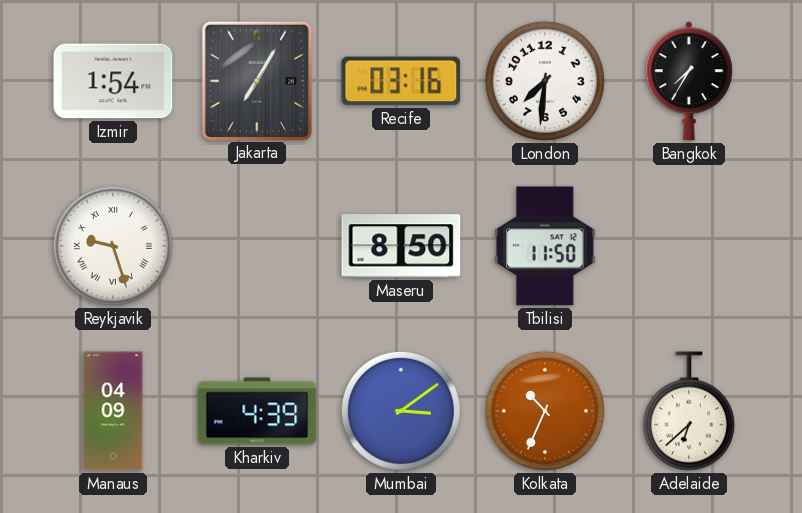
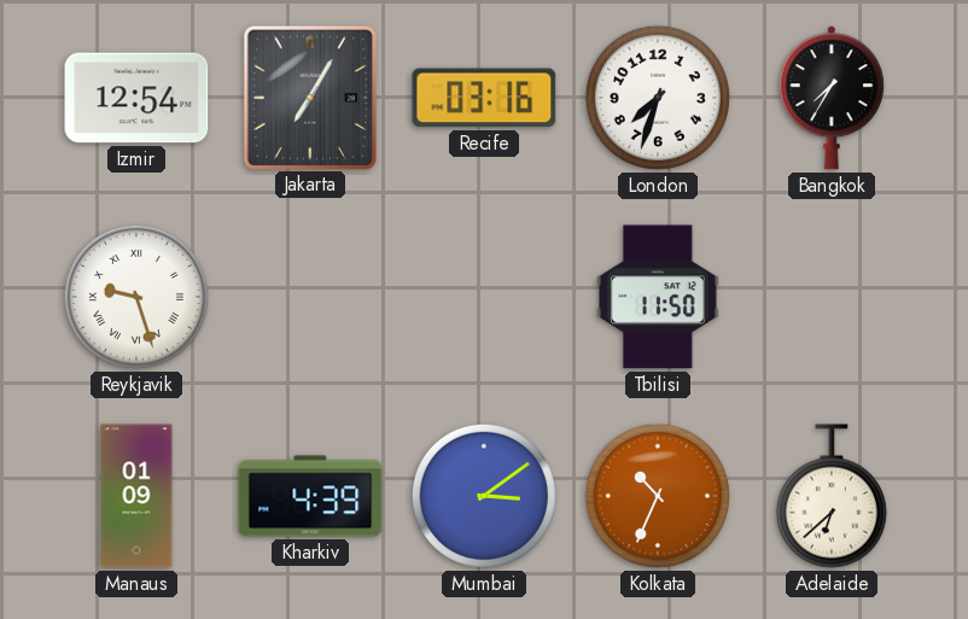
Izmir: 1:54 -> 12:54
London: 7:31 -> 7:33
Maseru: 8:50 -> none
Manaus: 04:09 -> 01:09
